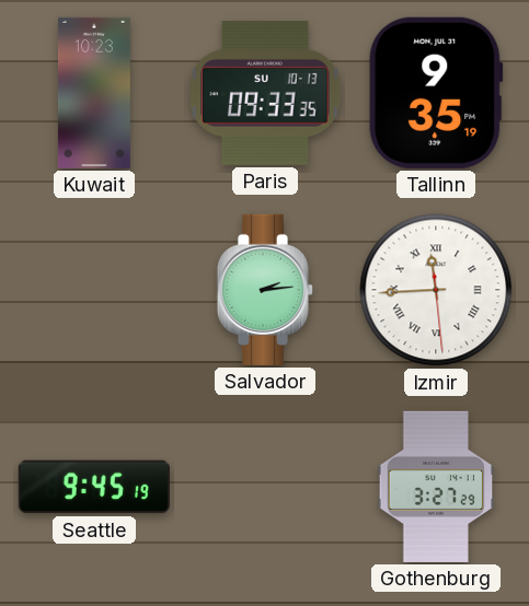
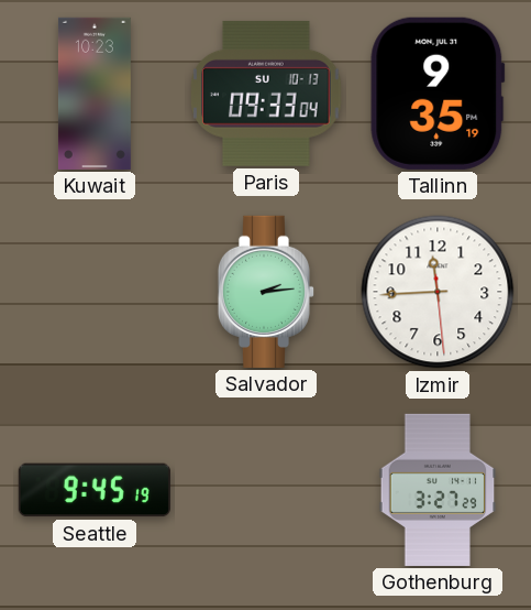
Paris: 09:33:35 -> 09:33:04
Izmir numerals: Roman -> Arabic
